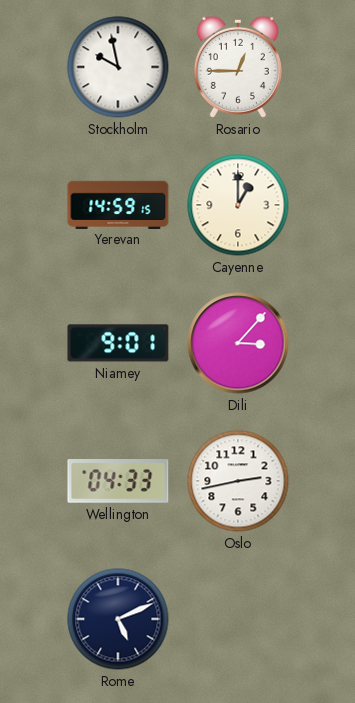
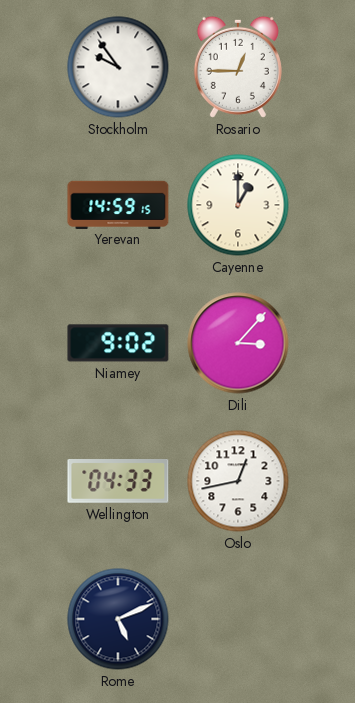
Stockholm: 9:58 -> 9:54
Niamey: 9:01 -> 9:02
Oslo: 2:43 -> 12:43
